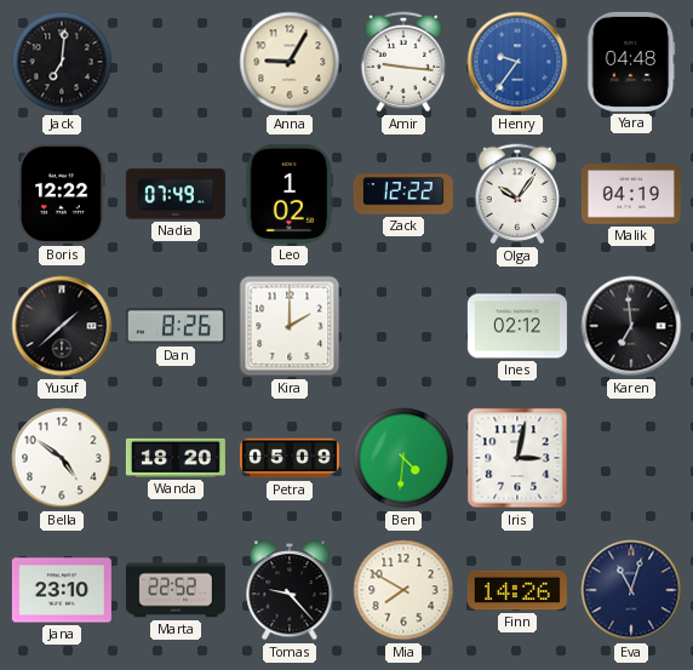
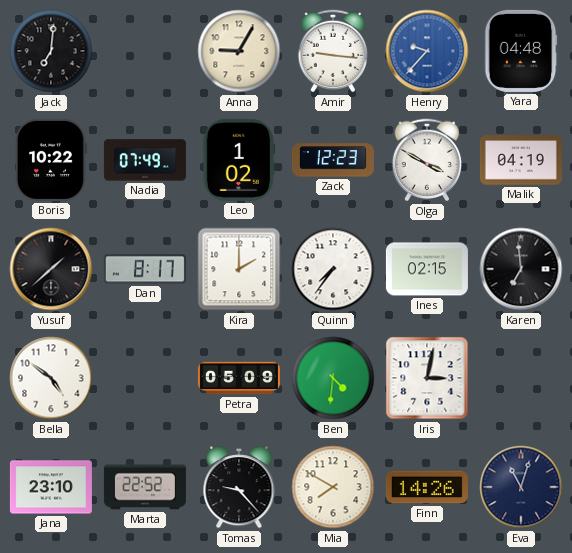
Henry: 9:36 -> 9:37
Boris: 12:22 -> 10:22
Zack: 12:22 -> 12:23
Olga: 10:06 -> 3:50
Dan: 8:26 -> 8:17
Quinn: none -> 7:36
Ines: 02:12 -> 02:15
Wanda: 18:20 -> none
